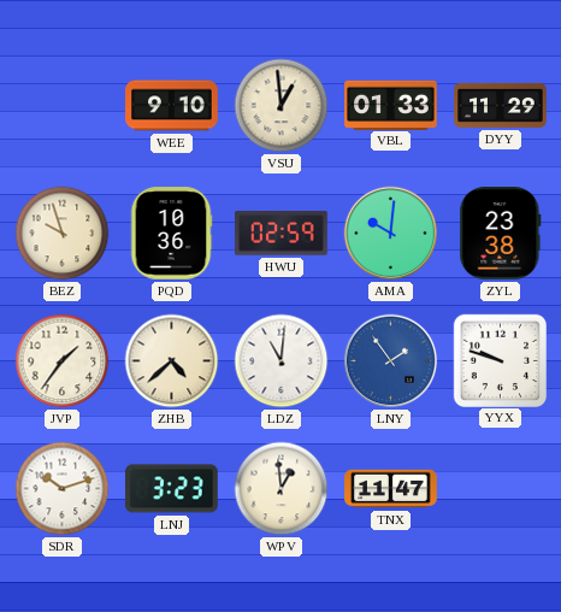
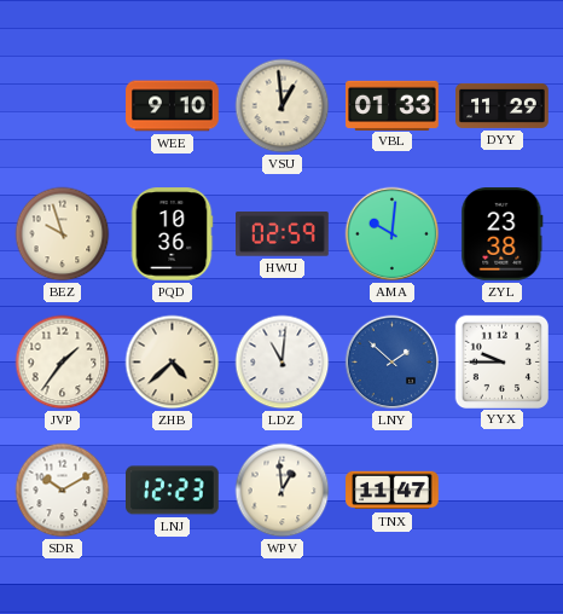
LNY: 1:54 -> 1:52
YYX: 9:48 -> 9:45
SDR: 10:12 -> 10:10
LNJ: 3:23 -> 12:23
